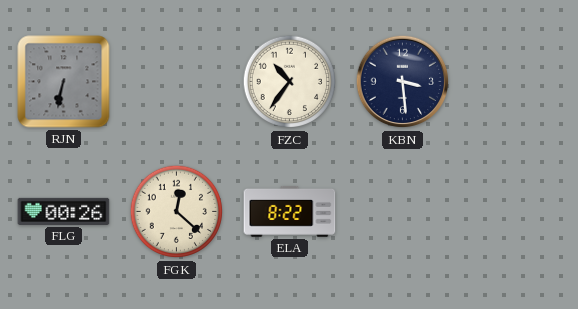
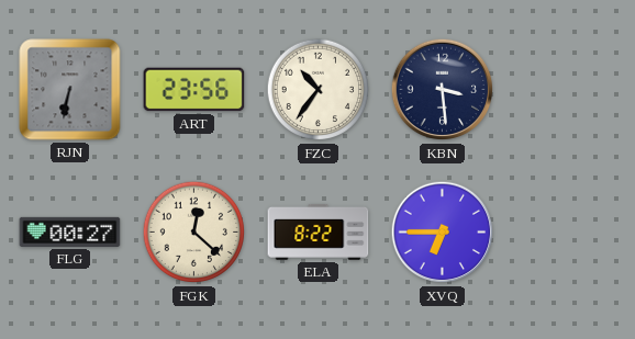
ART: none -> 23:56
FLG: 00:26 -> 00:27
XVQ: none -> 6:45
